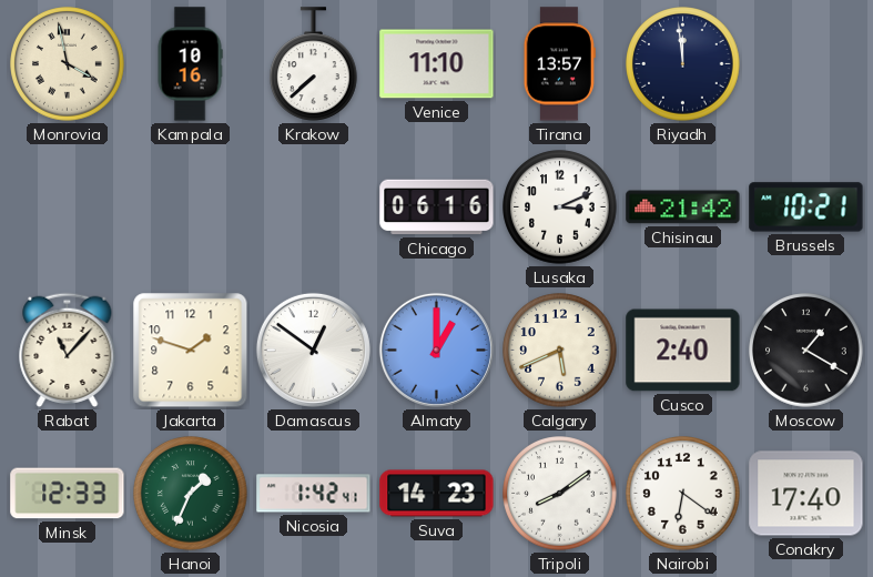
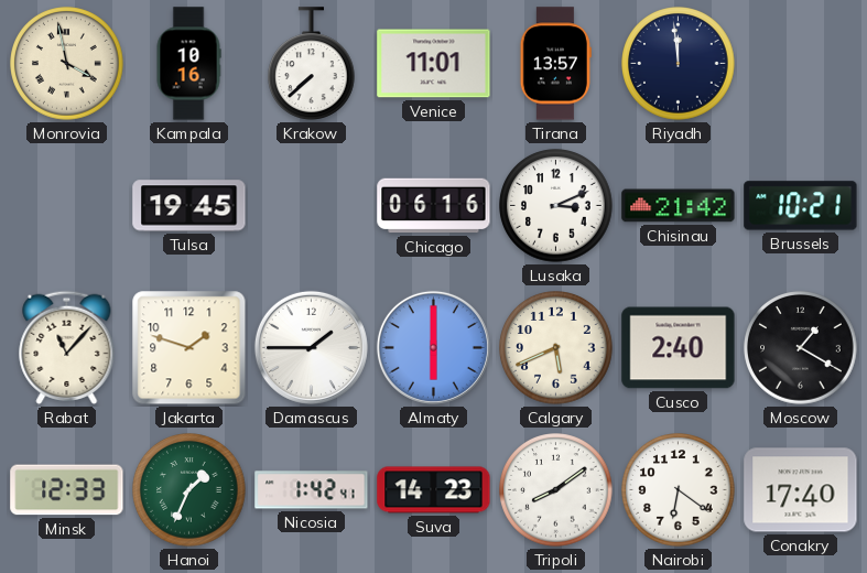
Venice: 11:10 -> 11:01
Tulsa: none -> 19:45
Damascus: 12:51 -> 1:45
Almaty: 1:00 -> 6:00
